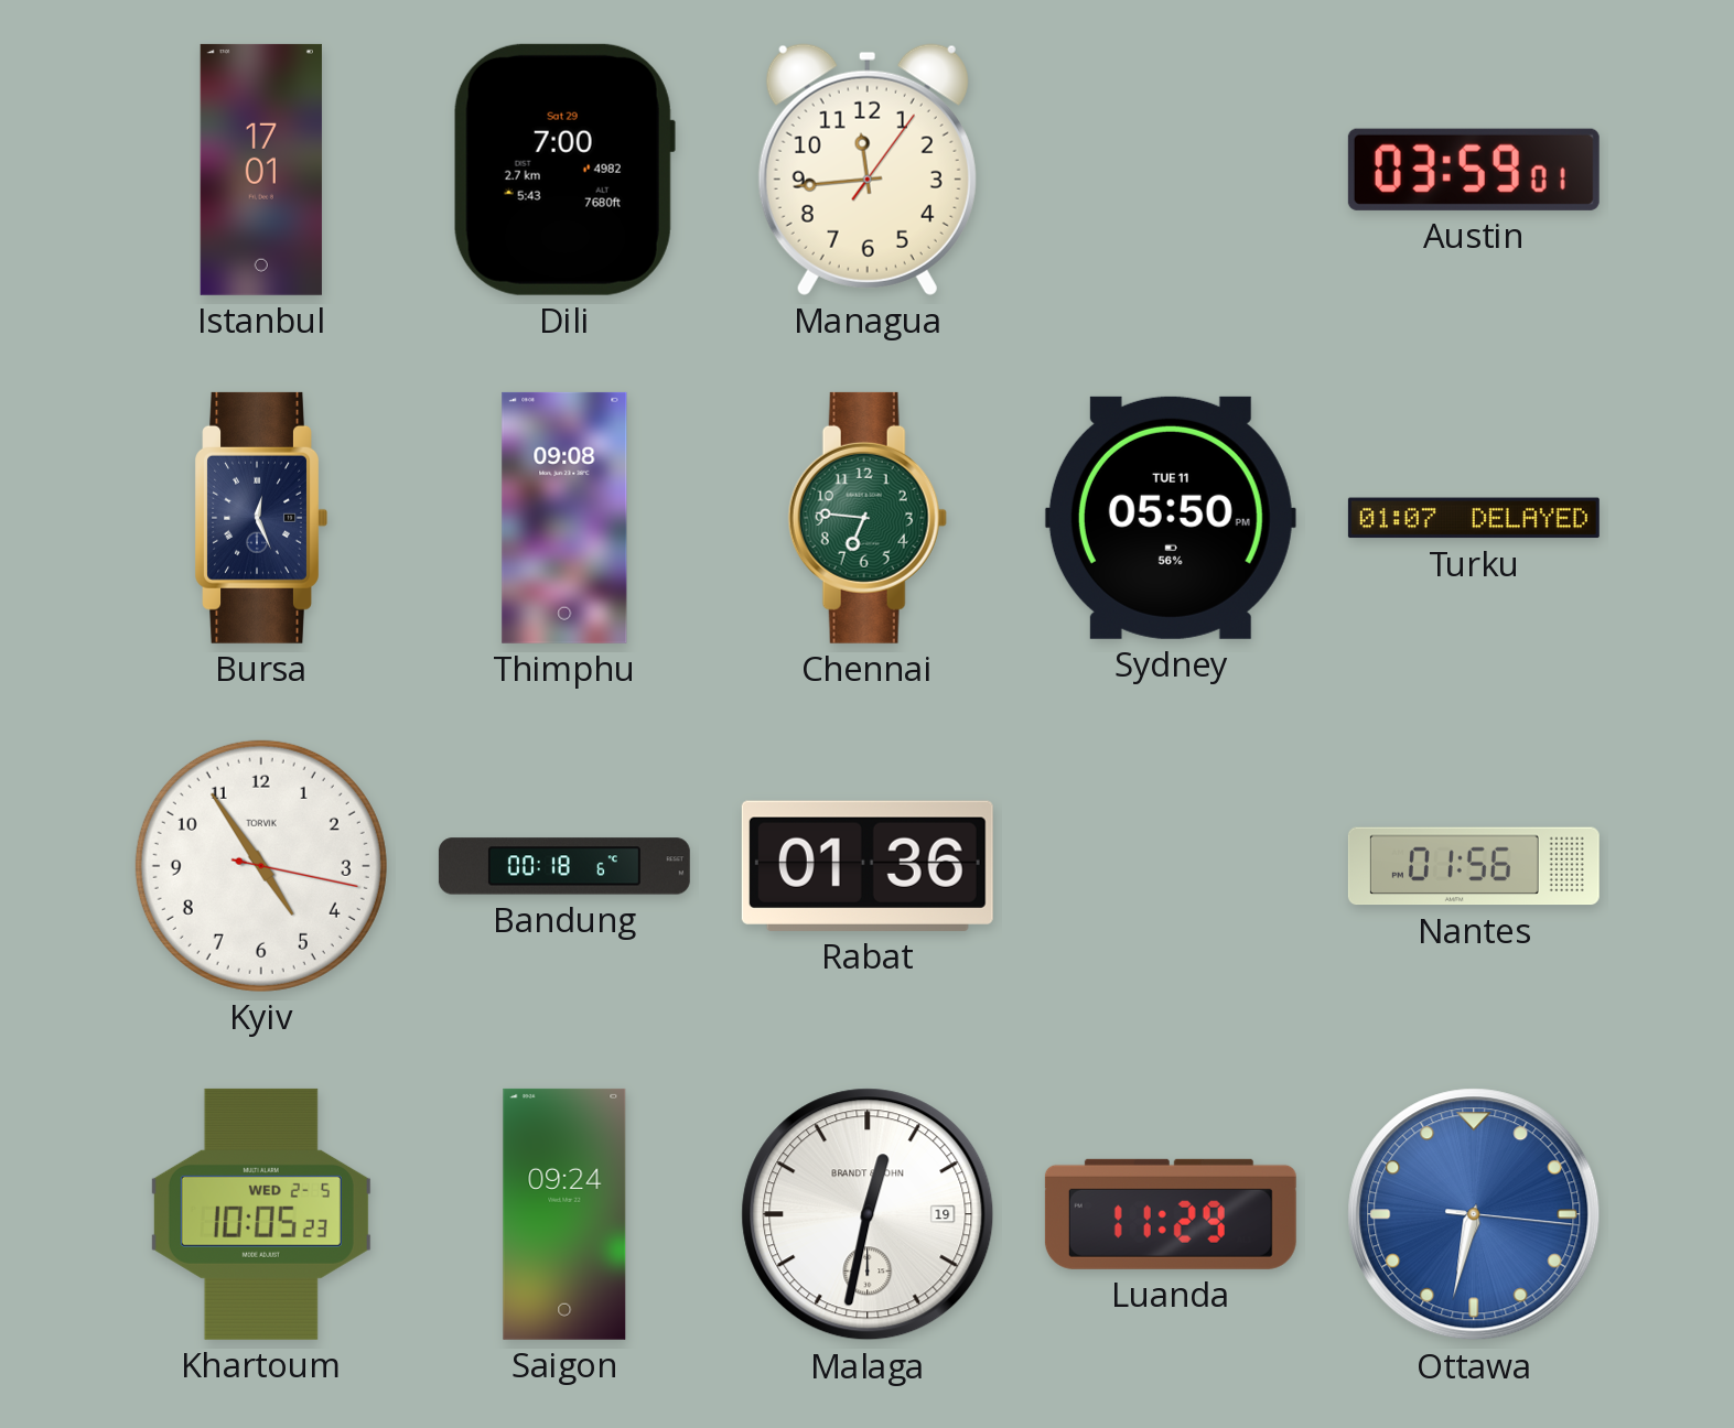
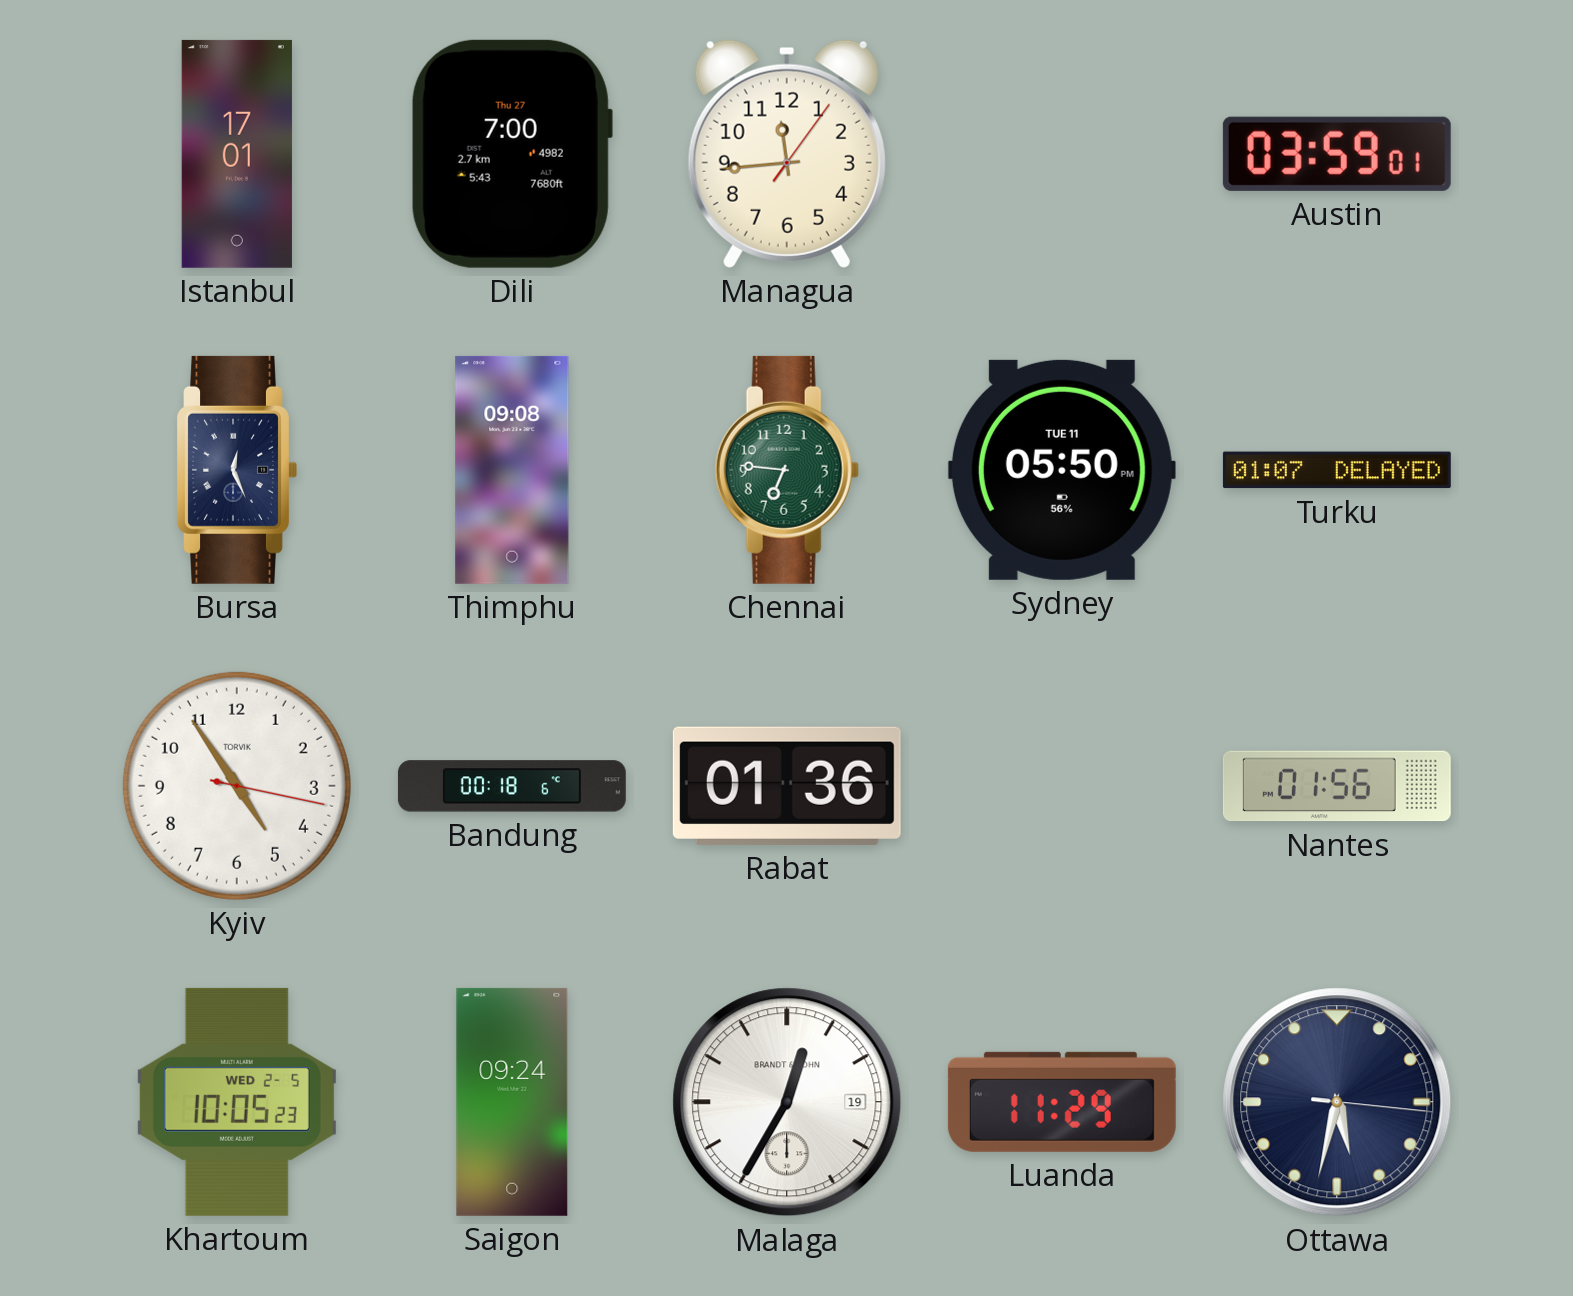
Dili date: Sat 29 -> Thu 27
Malaga: 12:32 -> 12:35
Ottawa: 6:32 -> 5:32
Ottawa dial: blue -> navy
